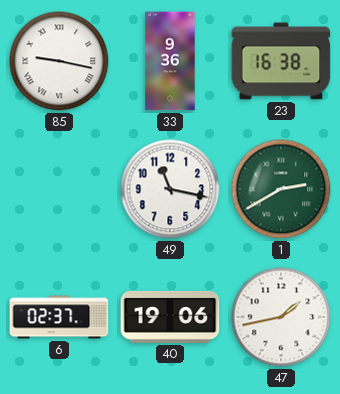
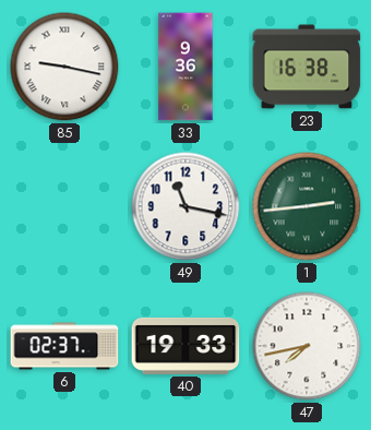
1: 2:40 -> 2:44
40: 19:06 -> 19:33
47: 1:43 -> 7:43
